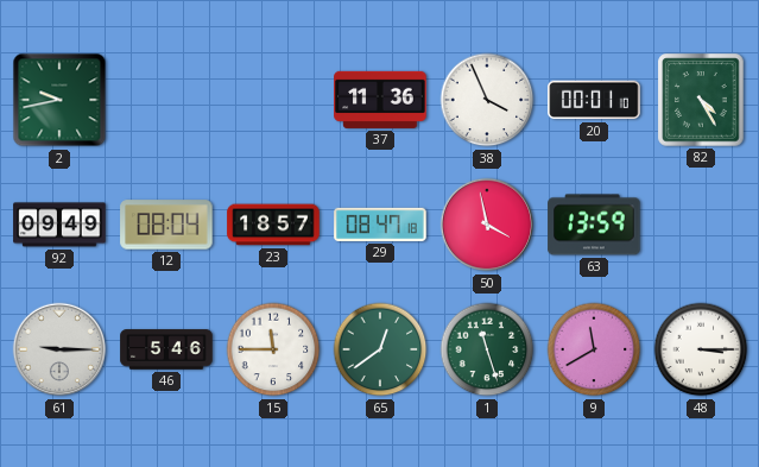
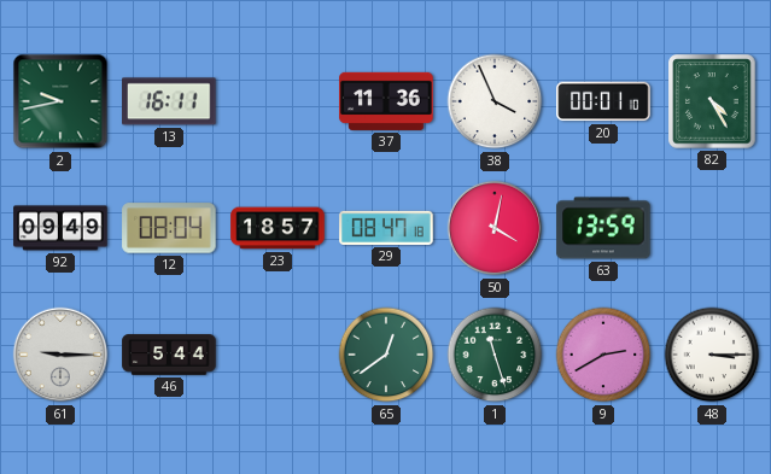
13: none -> 16:11
50: 3:58 -> 4:02
46: 5:46 -> 5:44
15: 11:45 -> none
9: 11:40 -> 2:40
